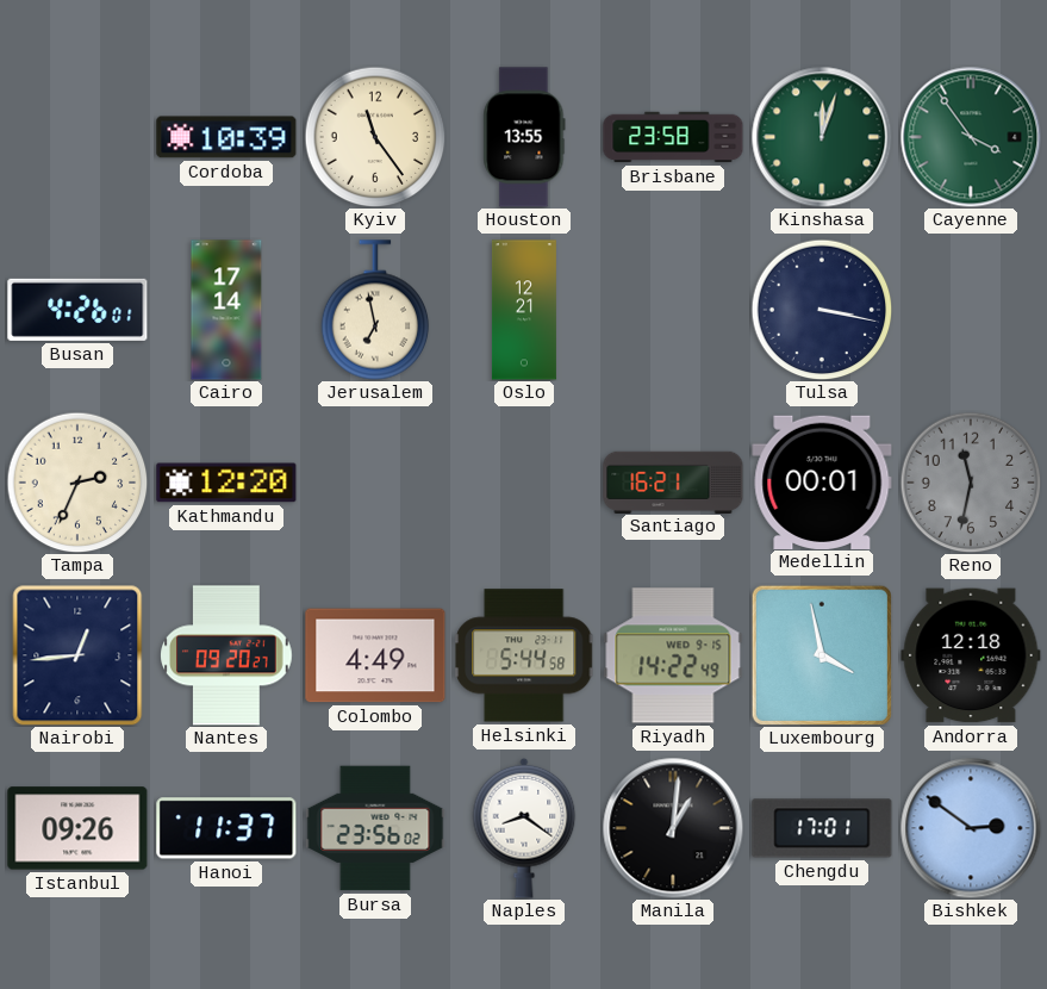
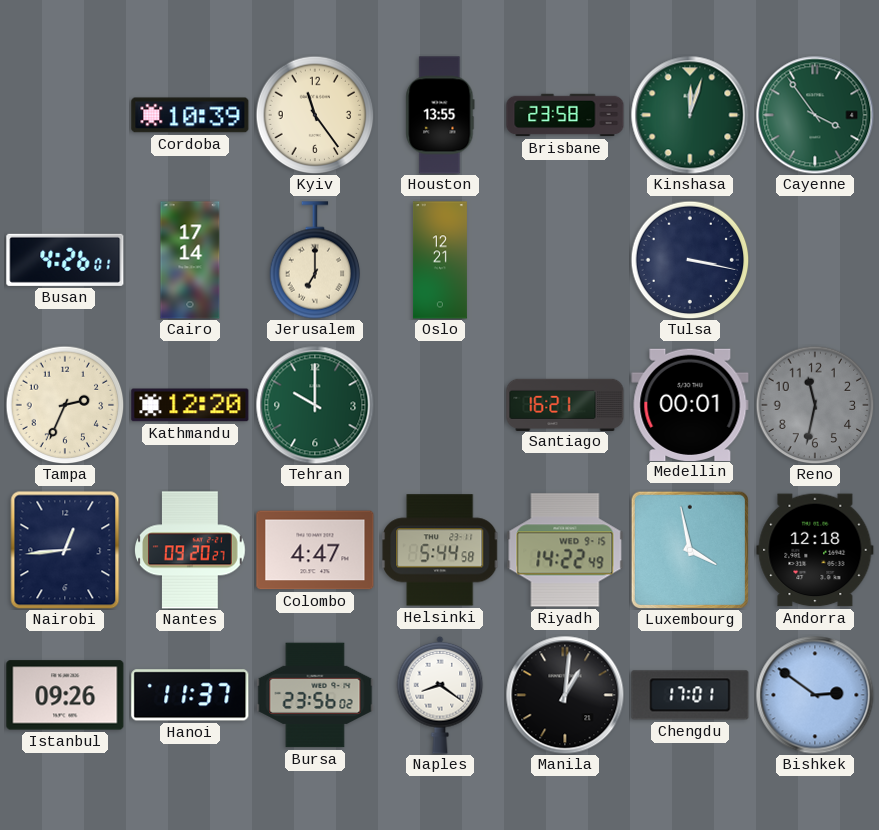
Jerusalem: 6:58 -> 7:00
Tehran: none -> 10:00
Colombo: 4:49 -> 4:47
